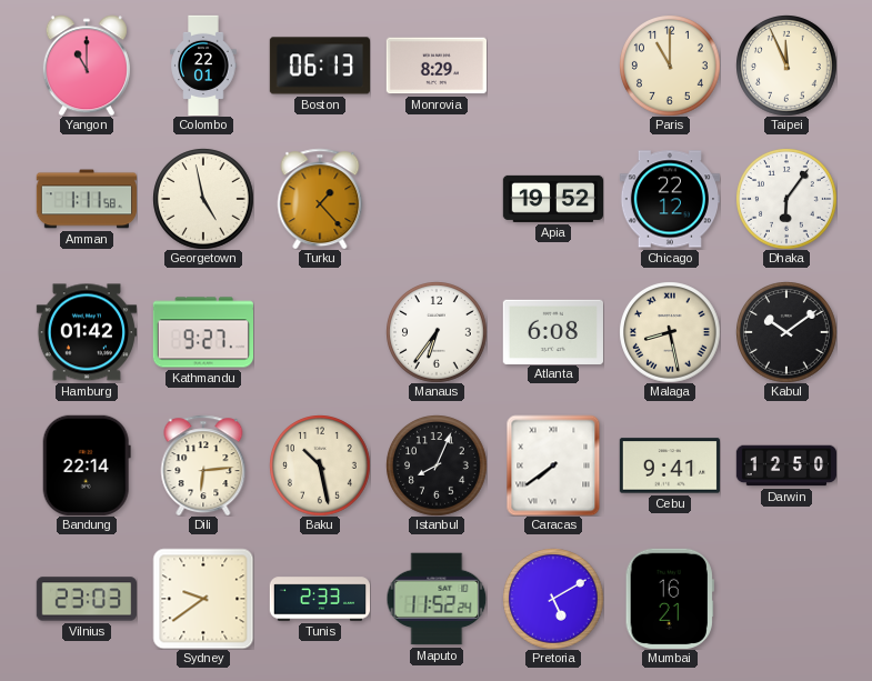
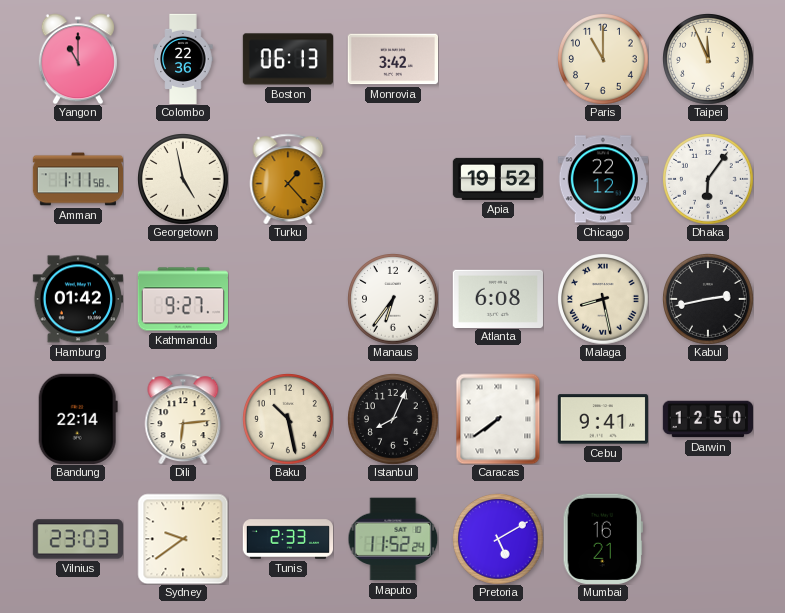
Colombo: 22:01 -> 22:36
Monrovia: 8:29 -> 3:42
Kabul: 10:09 -> 2:43
